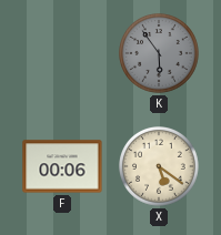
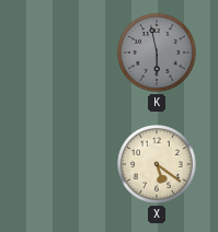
K: 5:54 -> 5:58
F: 00:06 -> none
